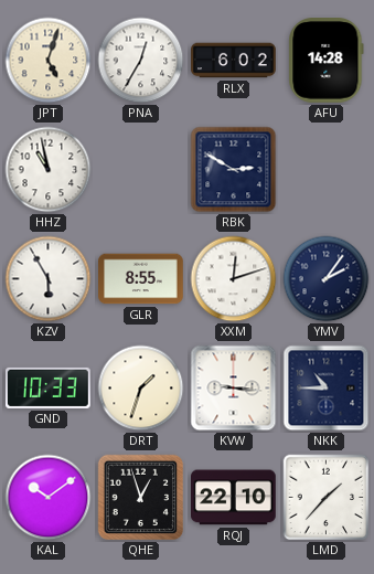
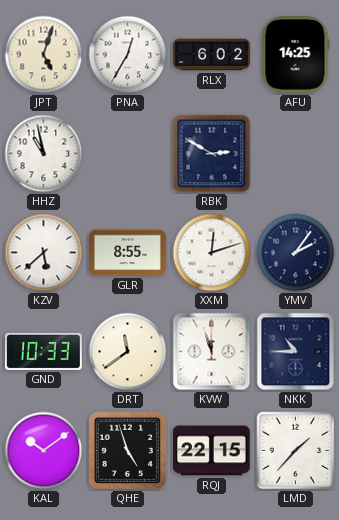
AFU: 14:28 -> 14:25
KZV: 5:55 -> 5:38
DRT: 1:33 -> 11:39
KVW: 9:16 -> 11:57
QHE: 12:57 -> 4:57
RQJ: 22:10 -> 22:15
